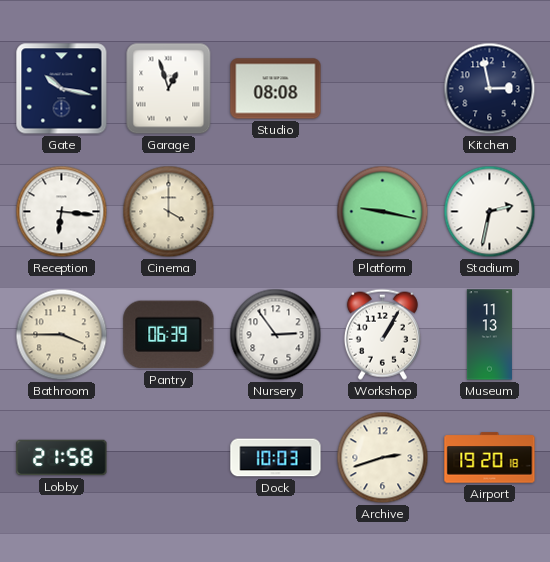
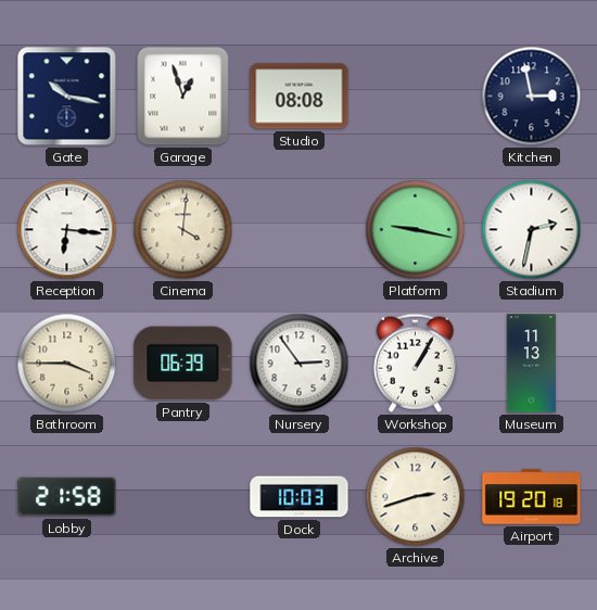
Cinema: 4:00 -> 4:01
